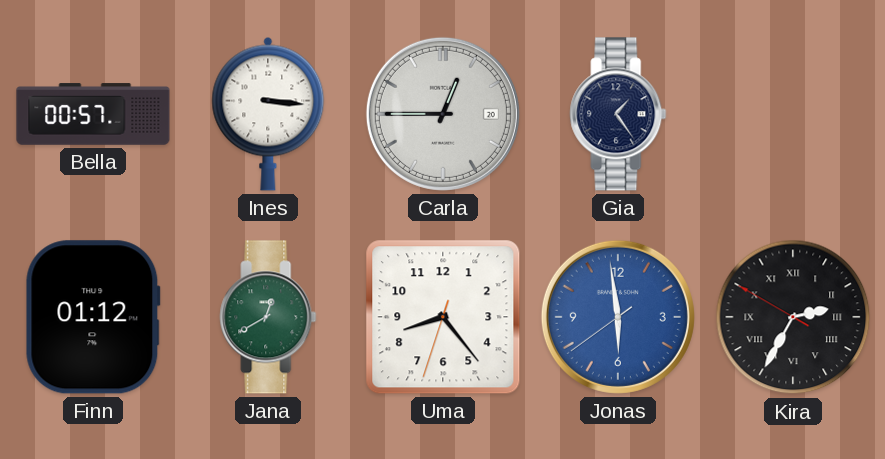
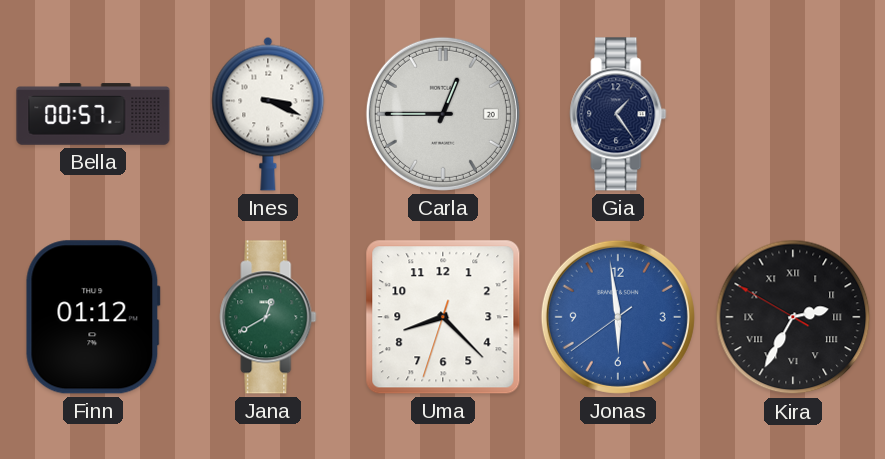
Ines: 3:16 -> 3:19
Uma: 8:23 -> 8:22
